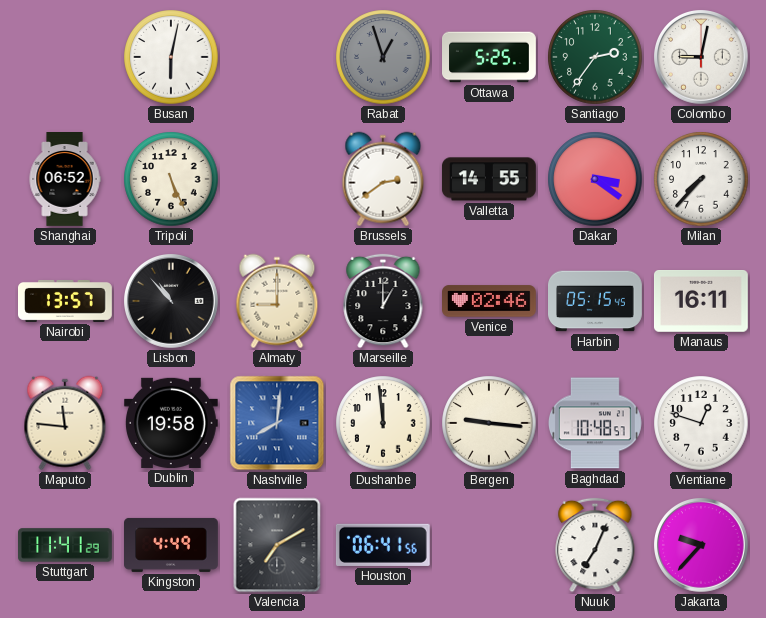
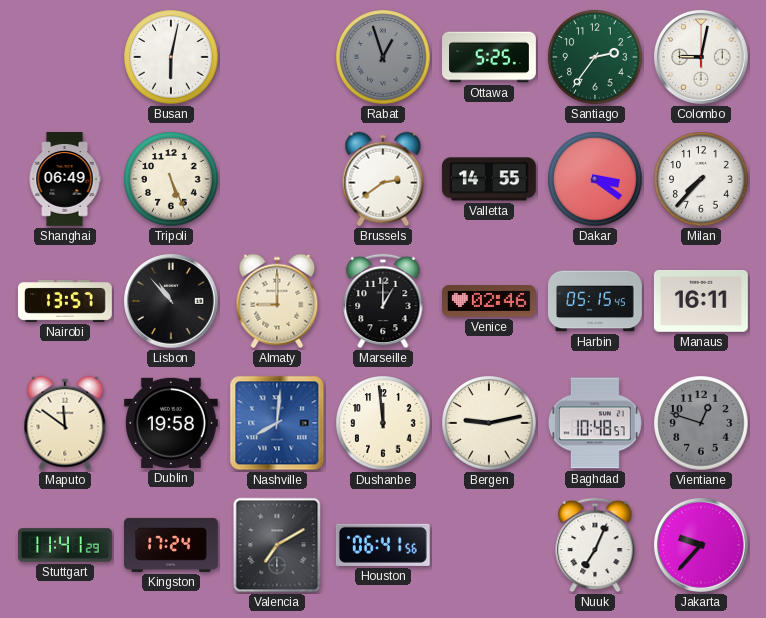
Shanghai: 06:52 -> 06:49
Maputo: 11:46 -> 11:51
Bergen: 9:16 -> 9:13
Vientiane dial: white -> grey
Kingston: 4:49 -> 17:24
